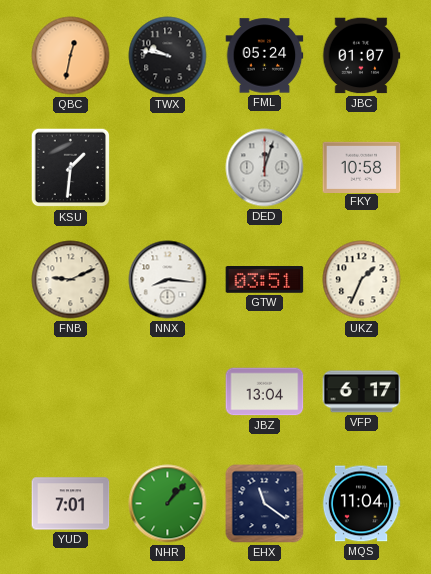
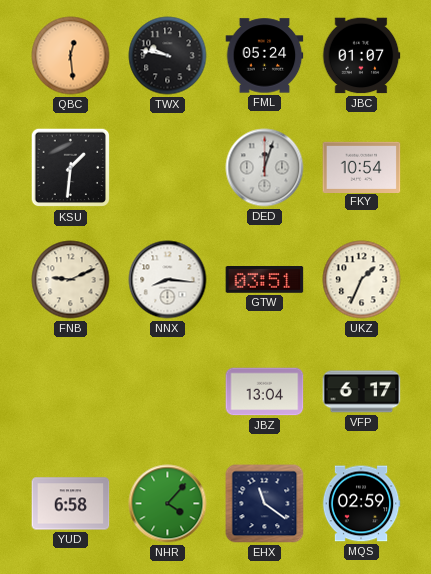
QBC: 12:32 -> 12:29
FKY: 10:58 -> 10:54
YUD: 7:01 -> 6:58
NHR: 1:07 -> 4:07
MQS: 11:04 -> 02:59
